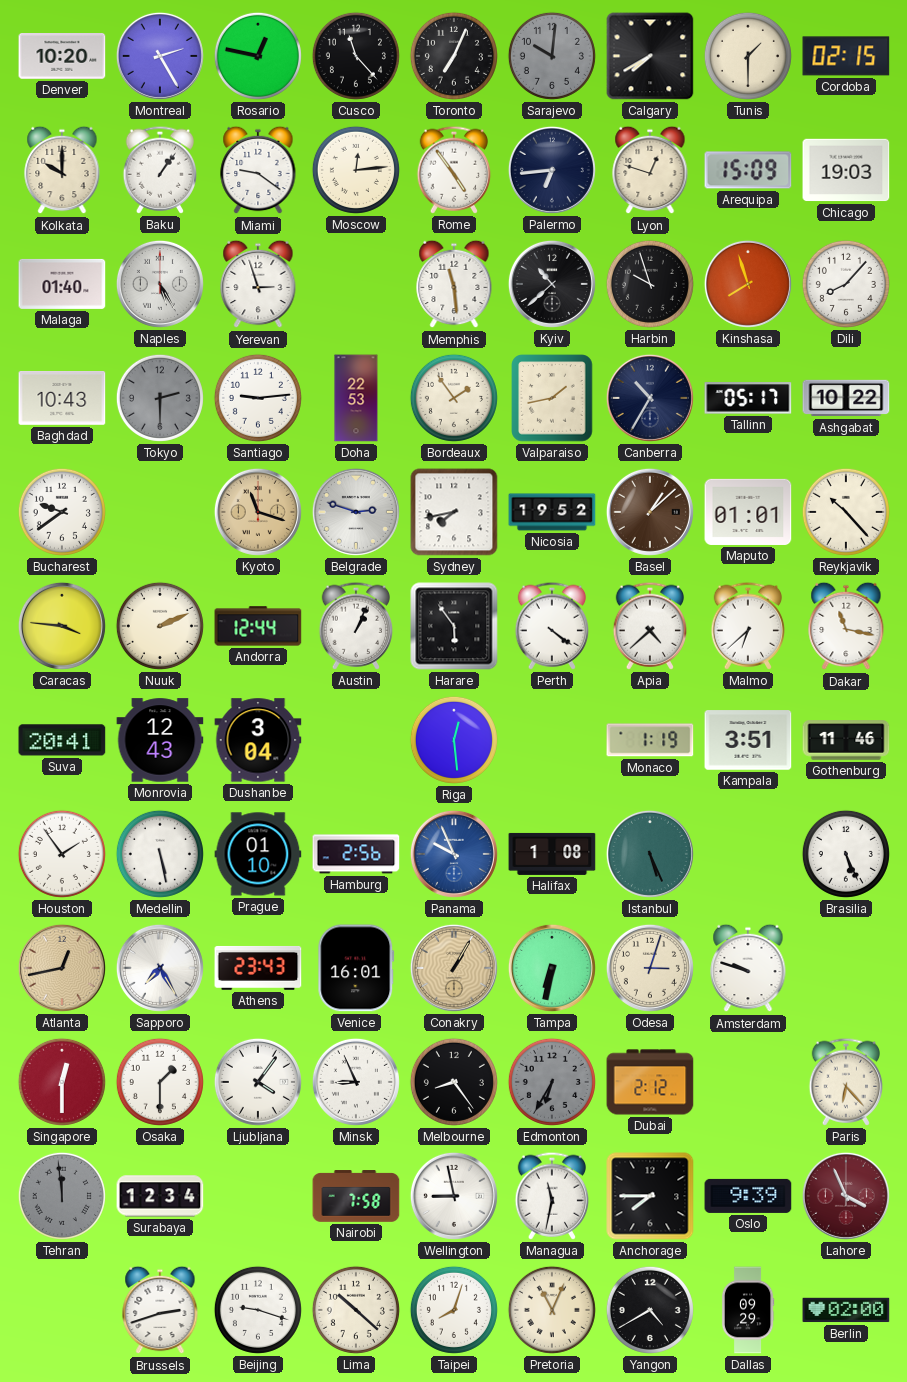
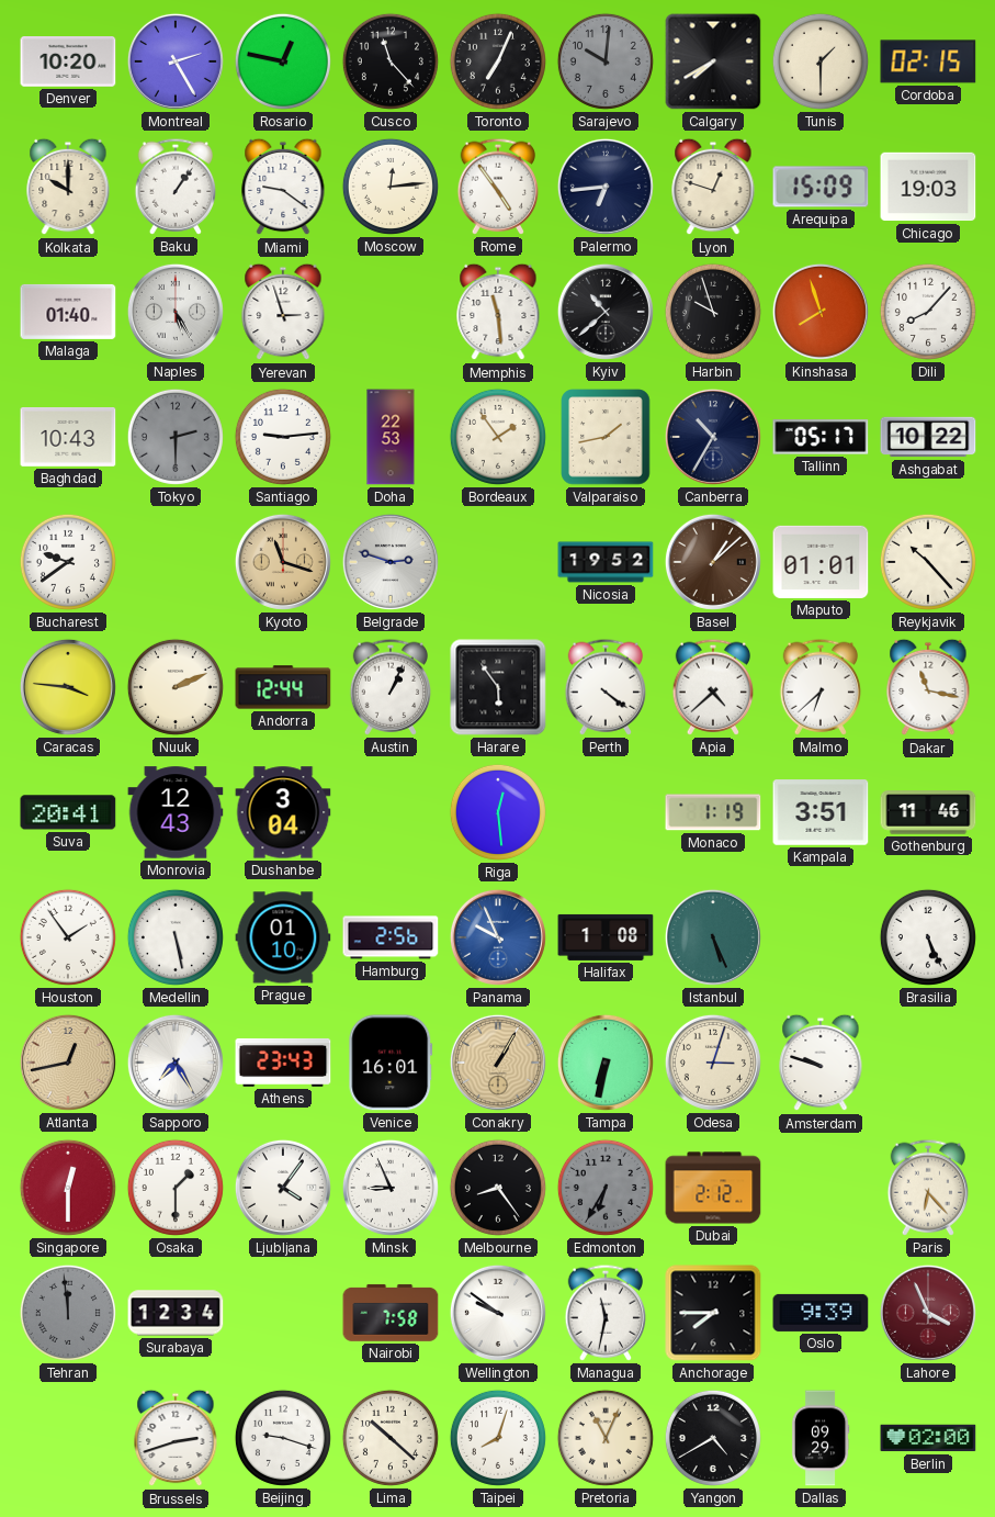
Sydney: 7:43 -> none
Wellington: 8:58 -> 9:51
